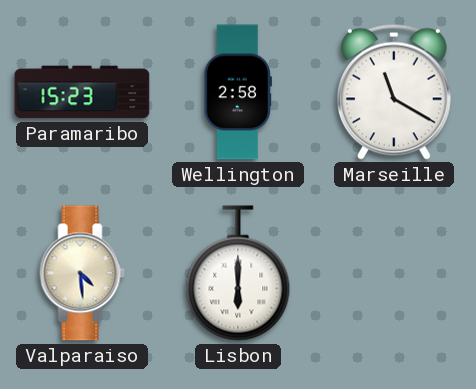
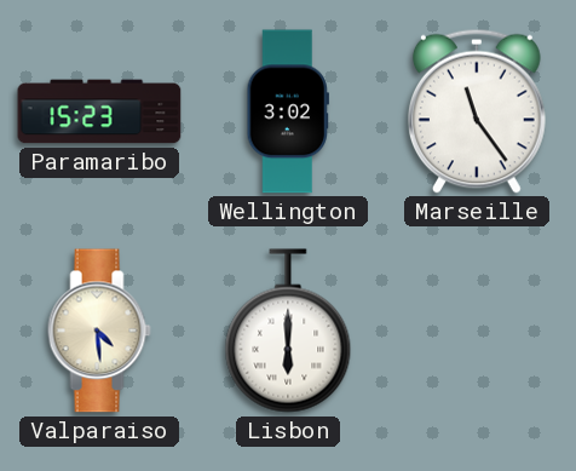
Wellington: 2:58 -> 3:02
Marseille: 11:20 -> 11:24
